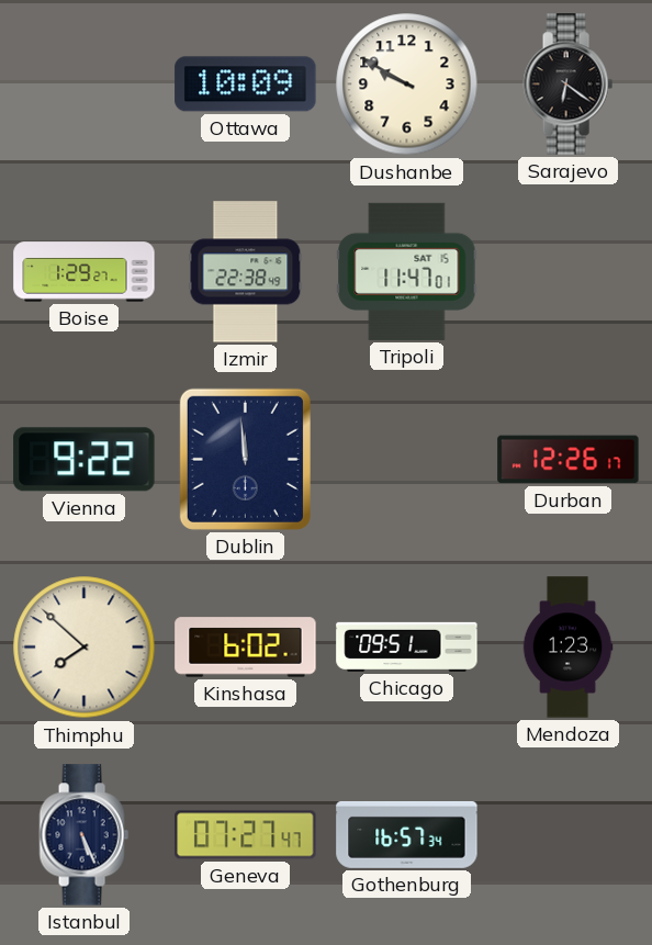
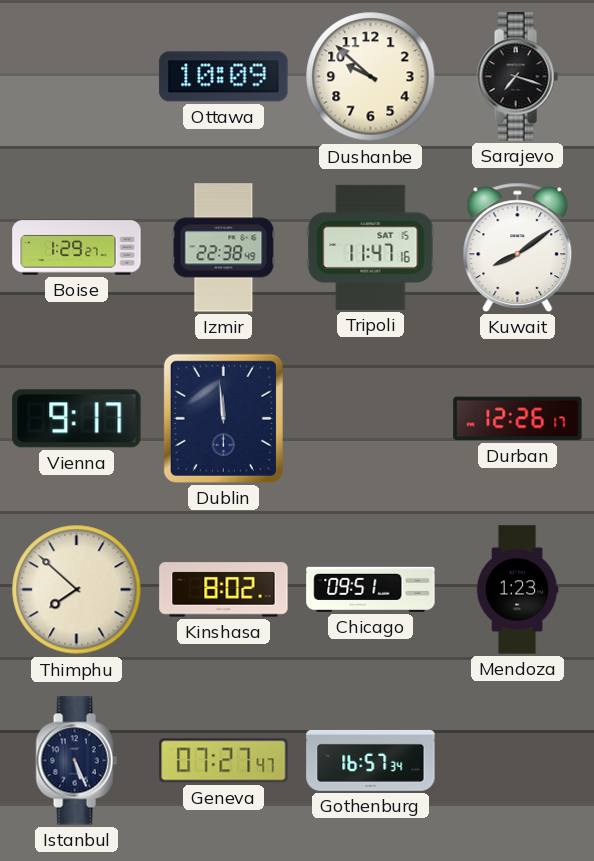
Dushanbe: 9:50 -> 9:52
Sarajevo: 6:21 -> 7:18
Tripoli: 11:47:01 -> 11:47:16
Kuwait: none -> 8:09
Vienna: 9:22 -> 9:17
Kinshasa: 6:02 -> 8:02
